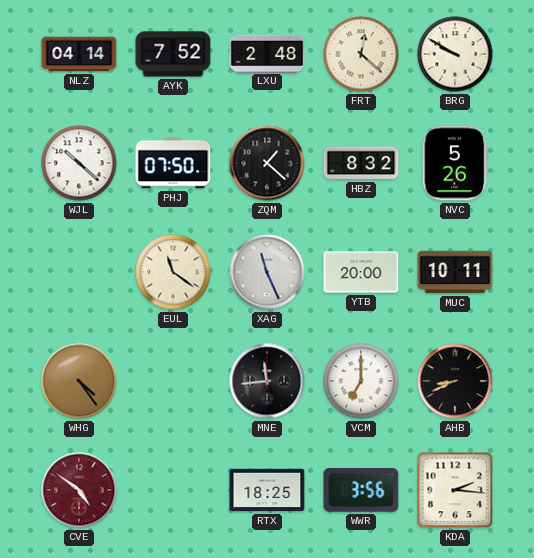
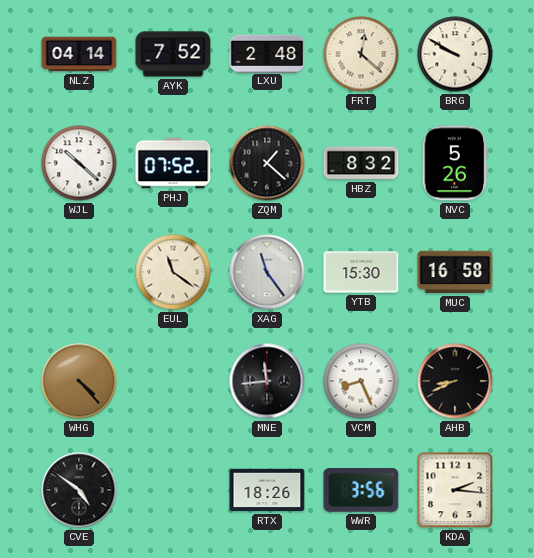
PHJ: 07:50 -> 07:52
XAG: 11:26 -> 11:24
YTB: 20:00 -> 15:30
MUC: 10:11 -> 16:58
WHG: 4:24 -> 4:23
VCM: 7:00 -> 8:26
CVE dial: burgundy -> black
RTX: 18:25 -> 18:26
